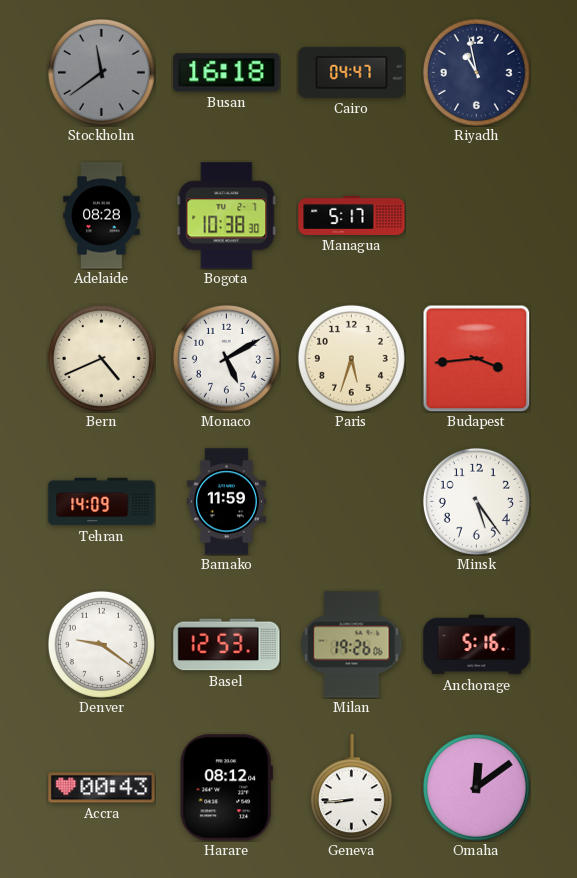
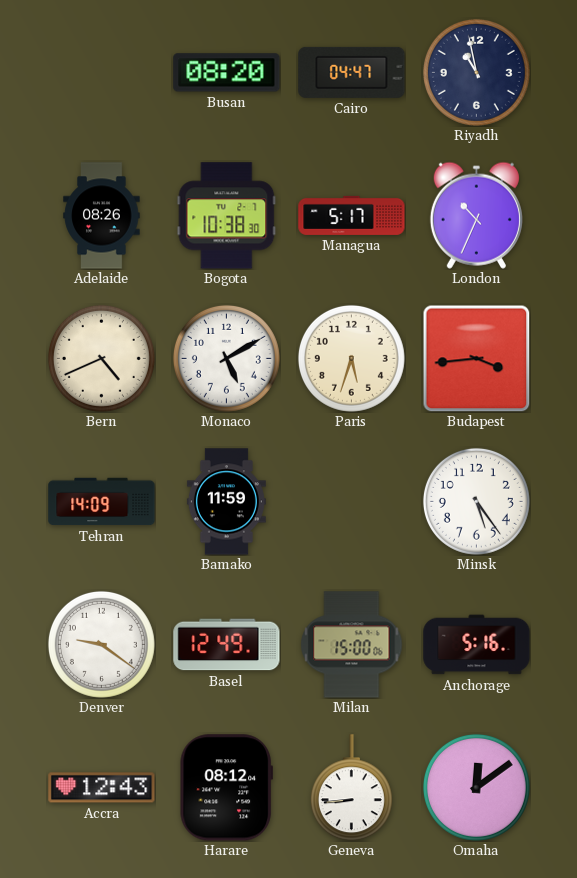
Stockholm: 11:39 -> none
Busan: 16:18 -> 08:20
Adelaide: 08:28 -> 08:26
London: none -> 10:34
Basel: 12:53 -> 12:49
Milan: 19:26 -> 15:00
Accra: 00:43 -> 12:43
